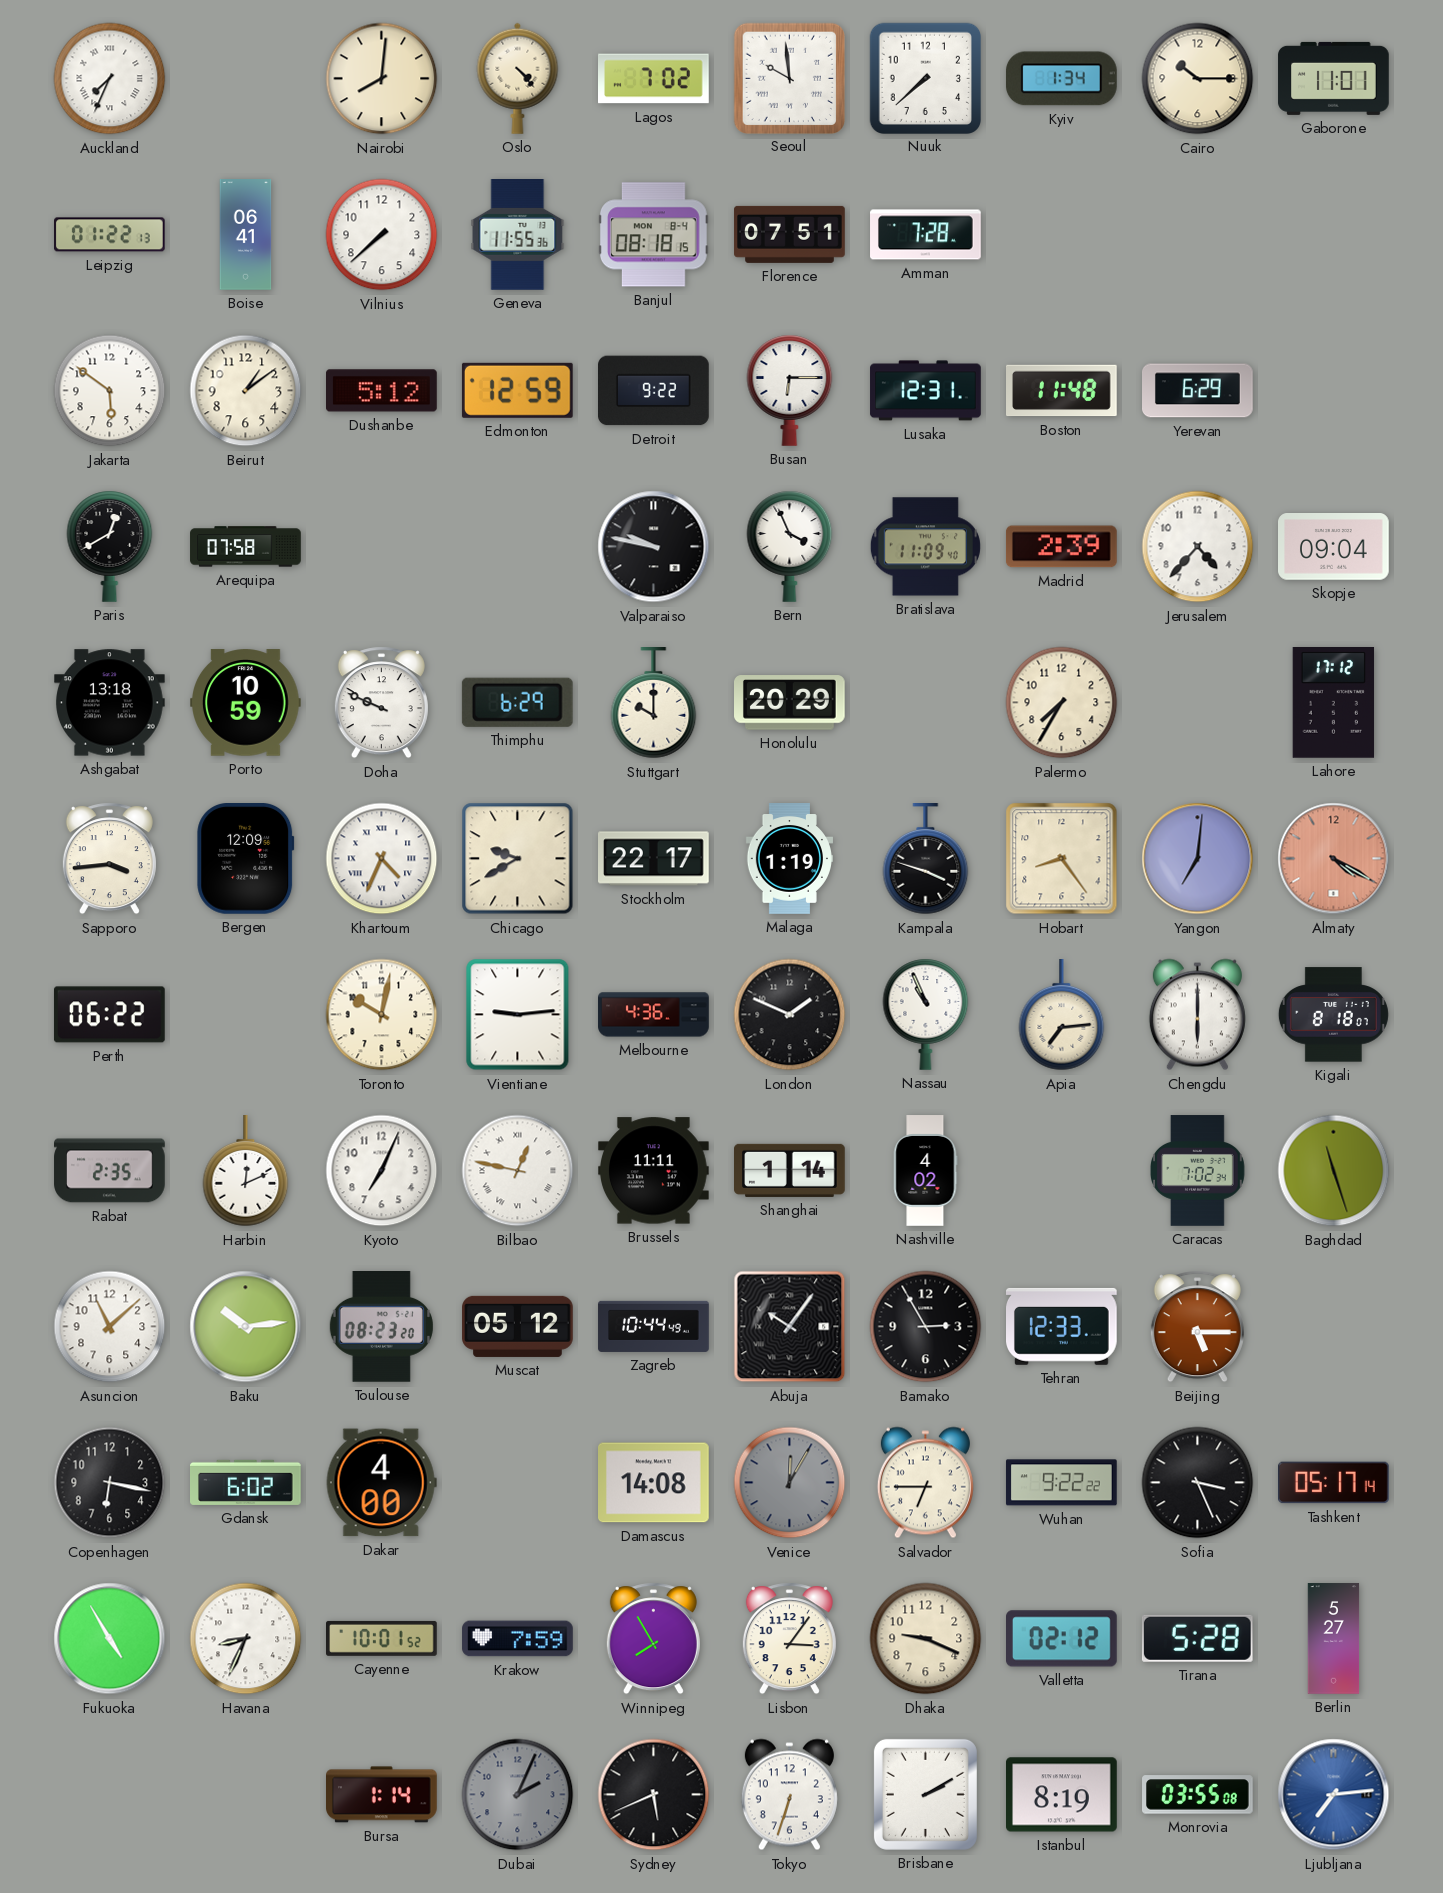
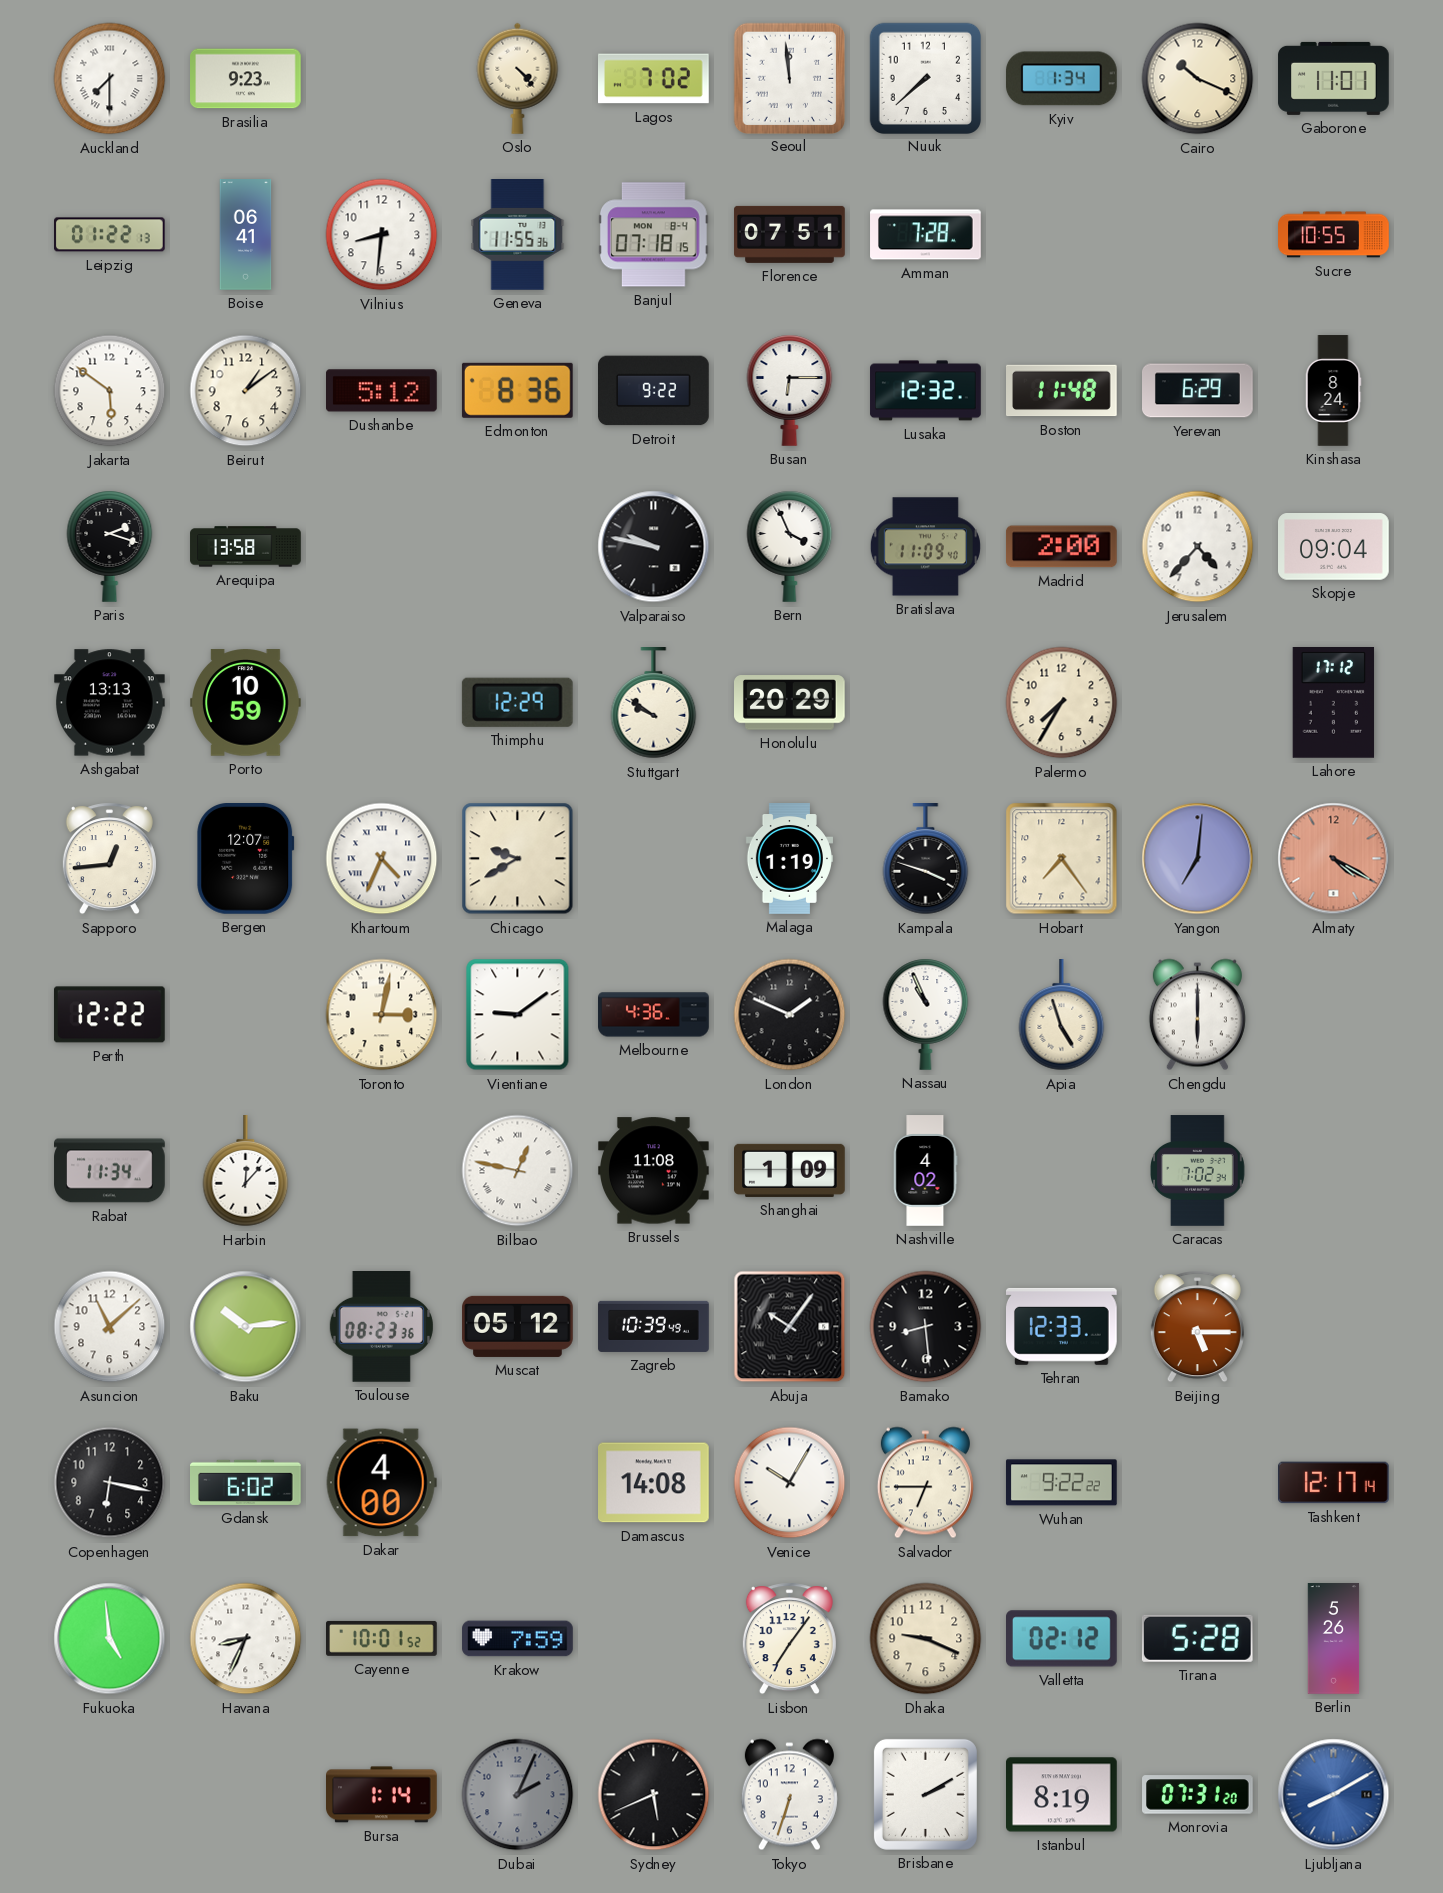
Auckland: 7:34 -> 7:30
Brasilia: none -> 9:23
Nairobi: 8:01 -> none
Seoul: 9:59 -> 11:59
Cairo: 10:15 -> 10:19
Vilnius: 7:38 -> 8:31
Banjul: 08:18 -> 07:18
Sucre: none -> 10:55
Edmonton: 12:59 -> 8:36
Lusaka: 12:31 -> 12:32
Kinshasa: none -> 8:24
Paris: 12:40 -> 2:18
Arequipa: 07:58 -> 13:58
Madrid: 2:39 -> 2:00
Ashgabat: 13:18 -> 13:13
Doha: 9:49 -> none
Thimphu: 6:29 -> 12:29
Stuttgart: 10:00 -> 9:51
Sapporo: 3:44 -> 12:44
Bergen: 12:09 -> 12:07
Stockholm: 22:17 -> none
Hobart: 8:24 -> 7:24
Perth: 06:22 -> 12:22
Toronto: 10:02 -> 3:02
Vientiane: 9:14 -> 9:09
Apia: 7:14 -> 4:57
Kigali: 8:18 -> none
Rabat: 2:35 -> 11:34
Harbin: 12:11 -> 12:07
Kyoto: 7:04 -> none
Brussels: 11:11 -> 11:08
Shanghai: 1:14 -> 1:09
Baghdad: 11:27 -> none
Toulouse: 08:23:20 -> 08:23:36
Zagreb: 10:44 -> 10:39
Bamako: 2:55 -> 8:29
Venice: 12:05 -> 10:05
Venice dial: grey -> white
Sofia: 3:26 -> none
Tashkent: 05:17 -> 12:17
Fukuoka: 4:55 -> 4:59
Winnipeg: 7:55 -> none
Lisbon: 3:06 -> 7:06
Berlin: 5:27 -> 5:26
Monrovia: 03:55 -> 07:31
Ljubljana: 7:14 -> 8:10
